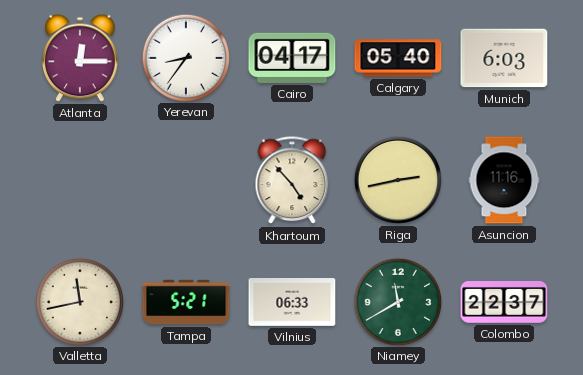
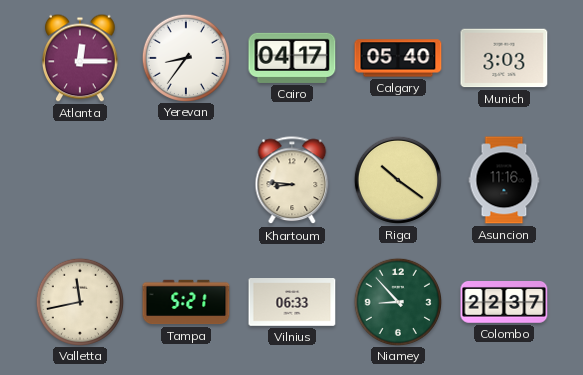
Munich: 6:03 -> 3:03
Khartoum: 4:53 -> 8:46
Riga: 2:43 -> 10:21
Niamey: 11:40 -> 8:53
